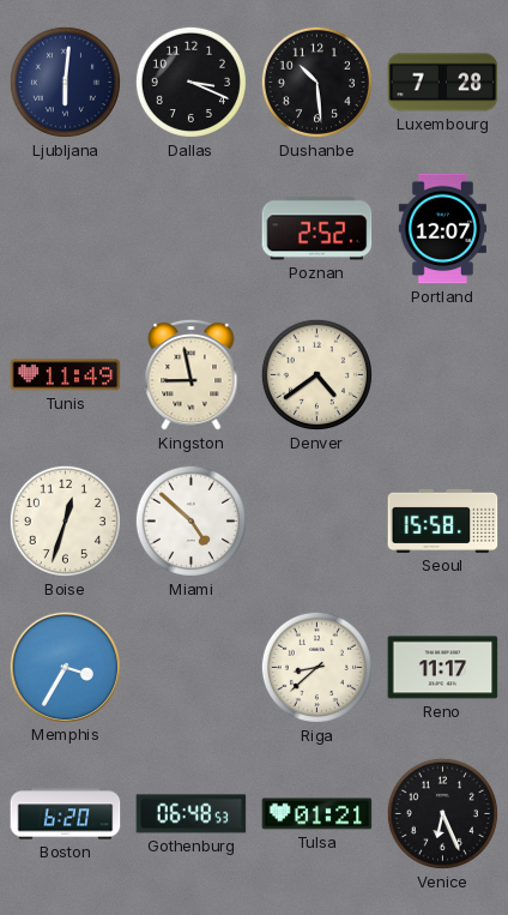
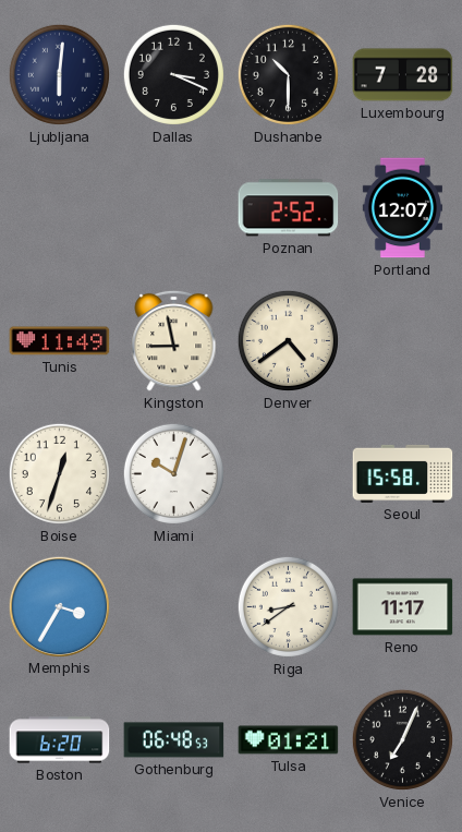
Dushanbe: 10:29 -> 10:30
Miami: 4:52 -> 10:03
Riga: 8:38 -> 8:39
Venice: 6:26 -> 7:04
